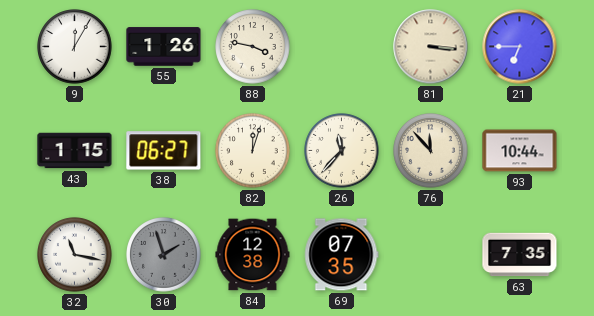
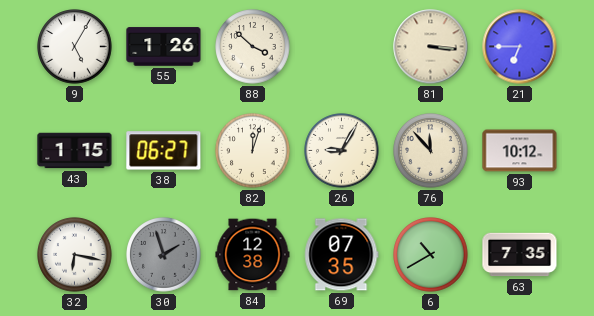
9: 12:05 -> 5:05
88: 3:47 -> 3:52
26: 11:37 -> 9:05
93: 10:44 -> 10:12
32: 11:17 -> 6:17
6: none -> 10:40
